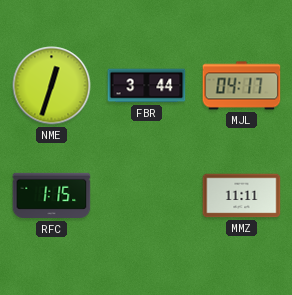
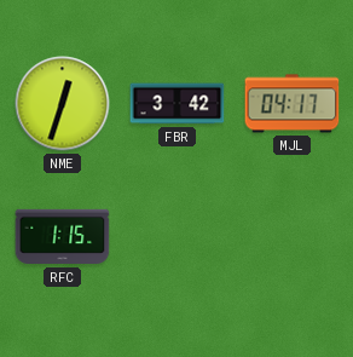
FBR: 3:44 -> 3:42
MMZ: 11:11 -> none
